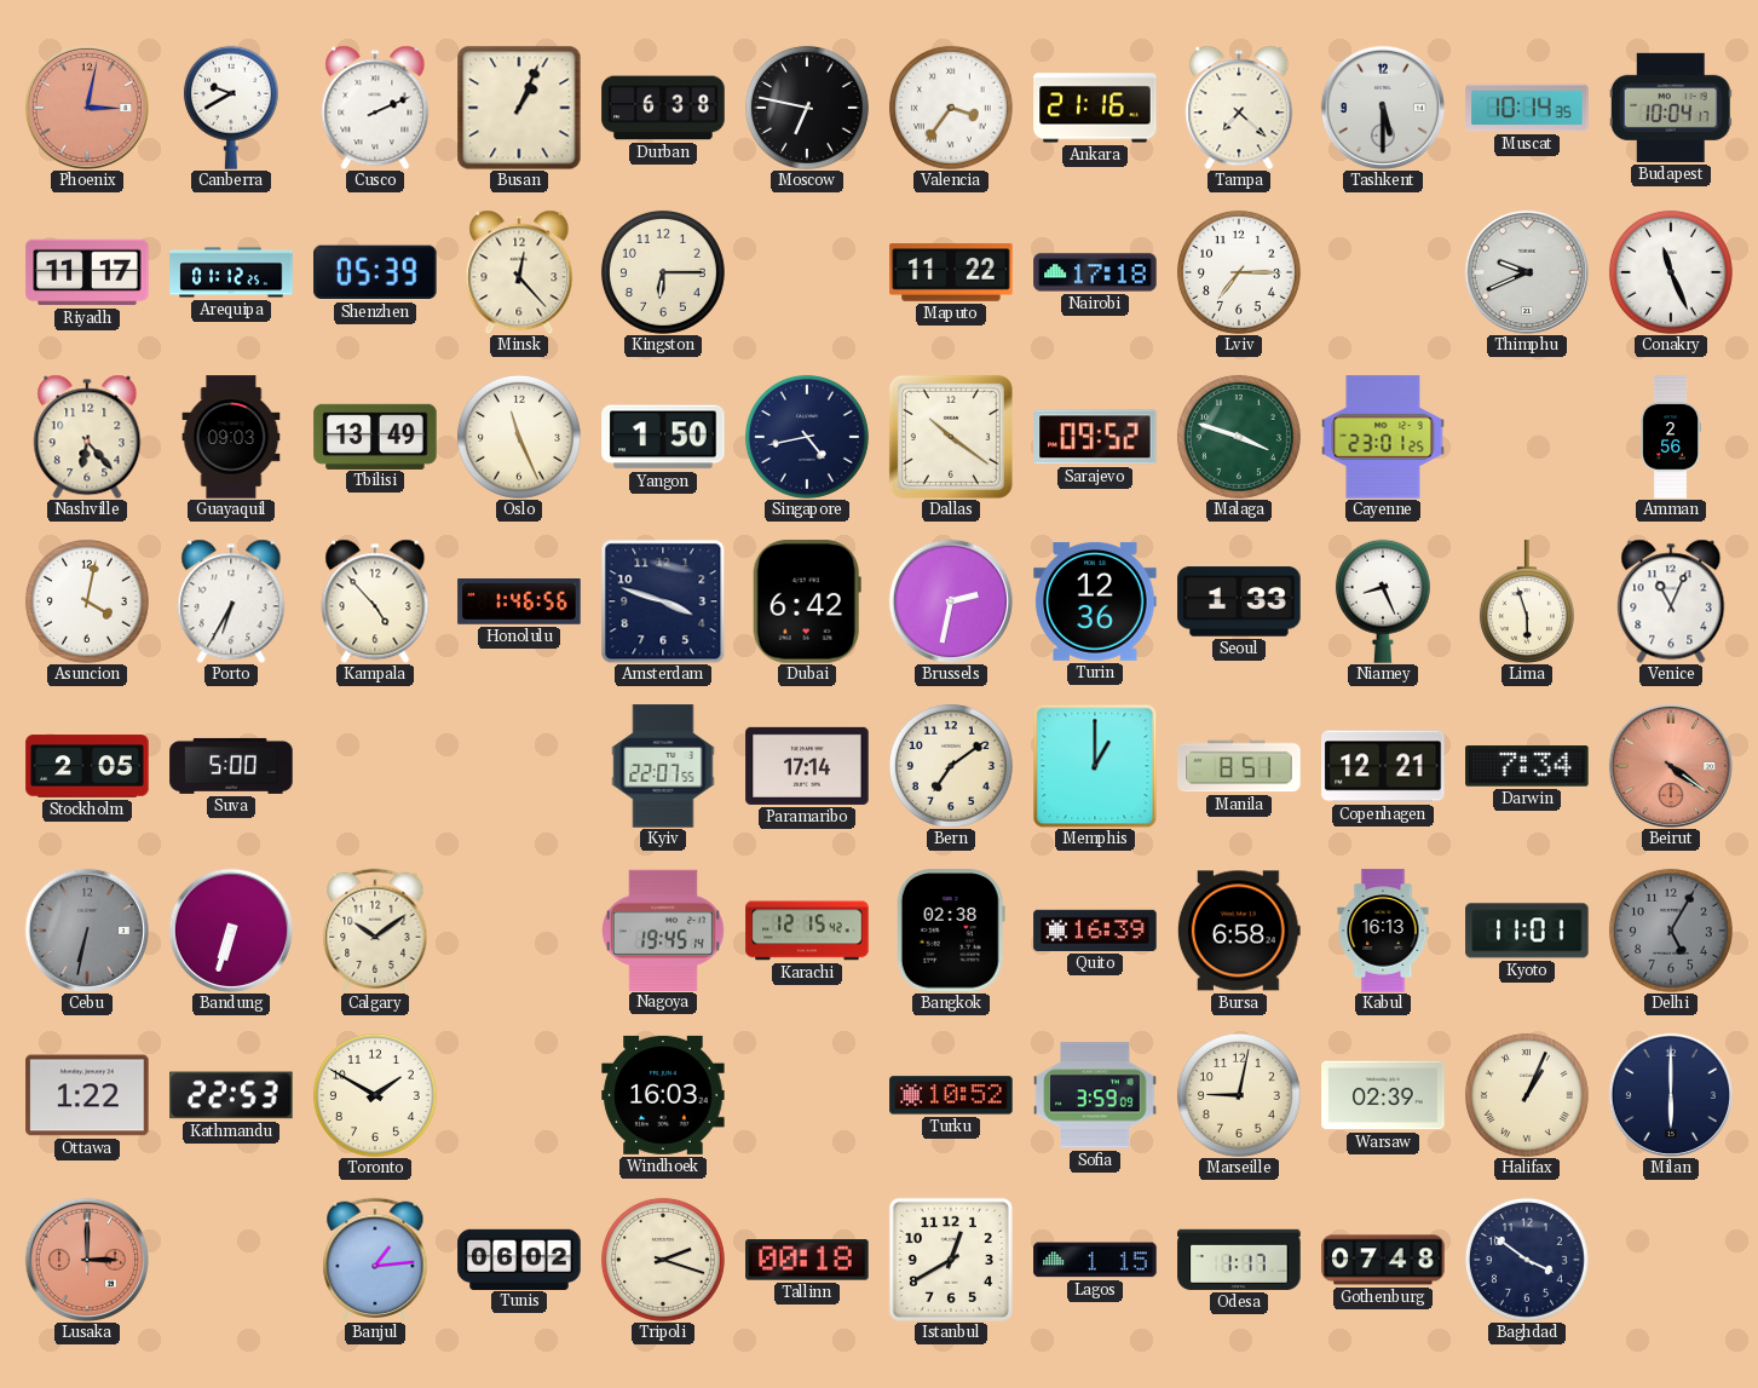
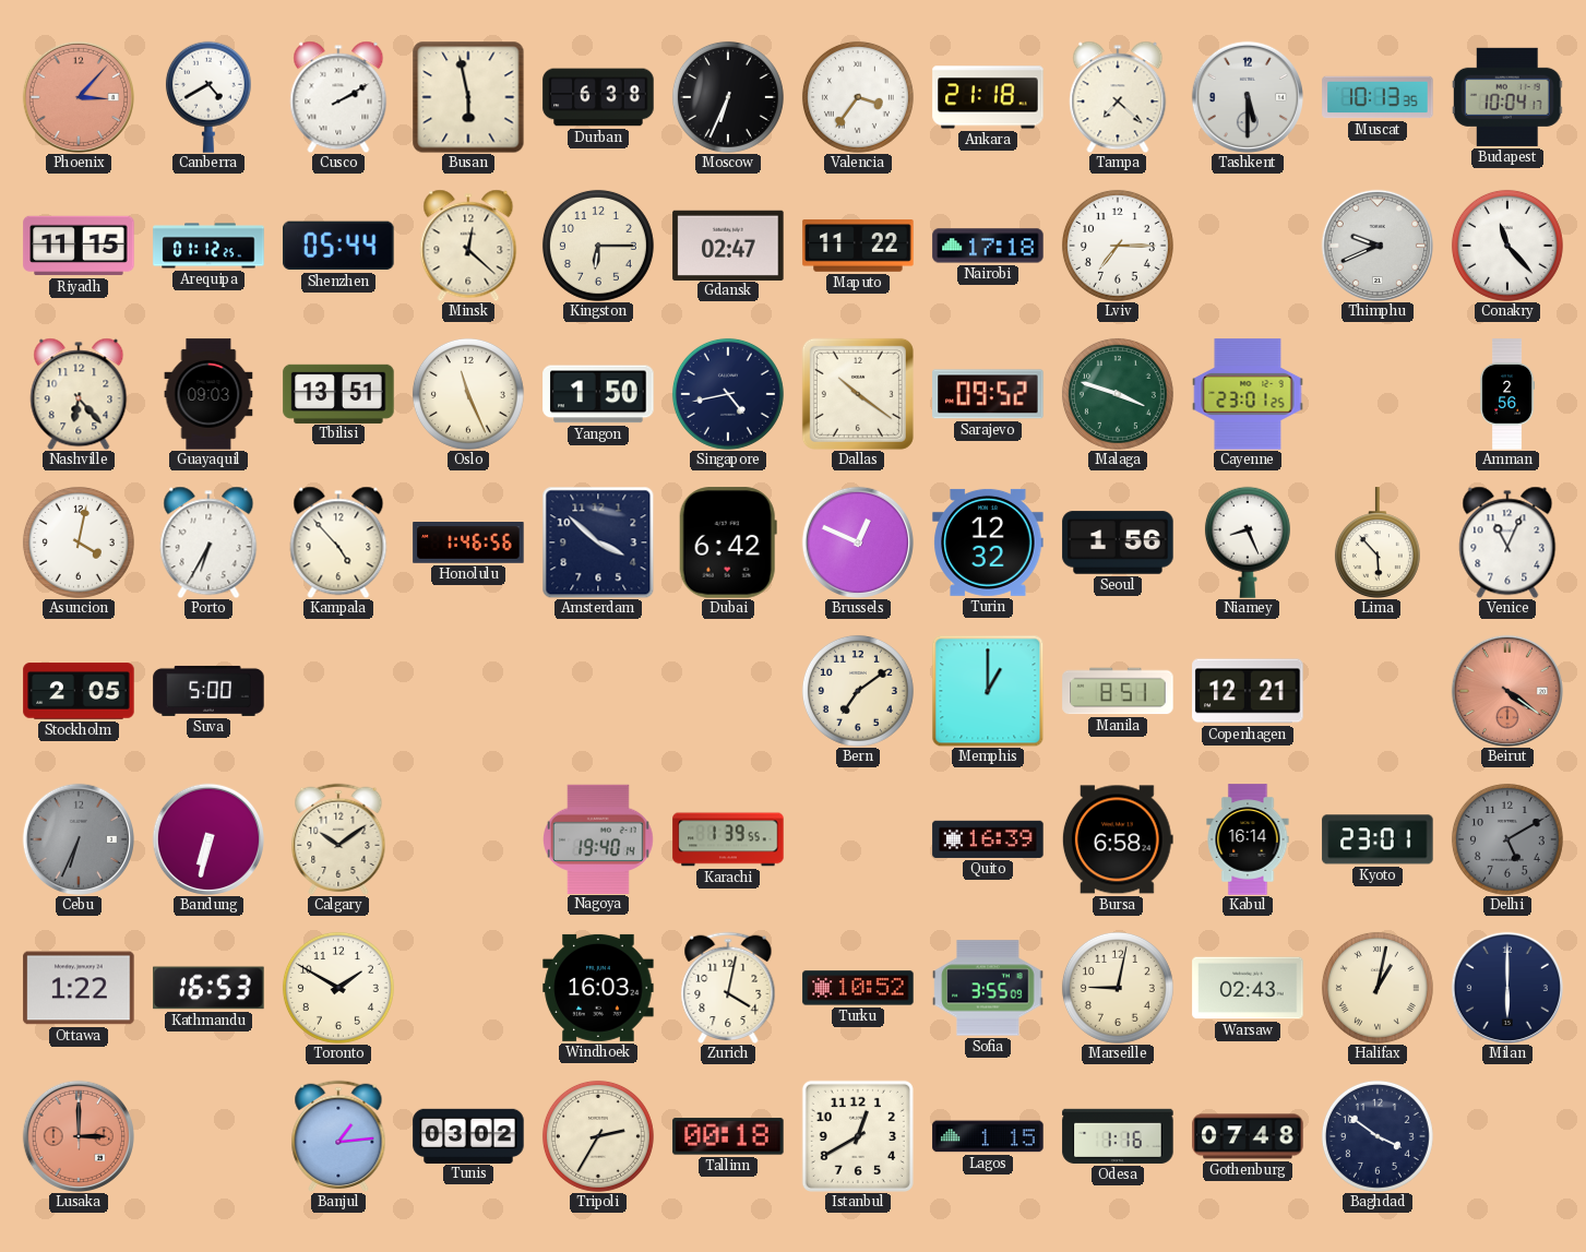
Phoenix: 3:02 -> 3:07
Canberra: 9:40 -> 4:40
Cusco: 2:11 -> 2:10
Busan: 1:04 -> 5:58
Moscow: 6:47 -> 6:34
Ankara: 21:16 -> 21:18
Muscat: 10:14 -> 10:13
Riyadh: 11:17 -> 11:15
Shenzhen: 05:39 -> 05:44
Minsk: 12:23 -> 12:22
Gdansk: none -> 02:47
Conakry: 11:26 -> 11:23
Tbilisi: 13:49 -> 13:51
Amsterdam: 3:48 -> 3:52
Brussels: 2:32 -> 12:49
Turin: 12:36 -> 12:32
Seoul: 1:33 -> 1:56
Lima: 5:57 -> 5:53
Kyiv: 22:07 -> none
Paramaribo: 17:14 -> none
Darwin: 7:34 -> none
Cebu: 6:32 -> 6:34
Bandung: 6:33 -> 6:32
Nagoya: 19:45 -> 19:40
Karachi: 12:15 -> 1:39
Bangkok: 02:38 -> none
Kabul: 16:13 -> 16:14
Kyoto: 11:01 -> 23:01
Delhi: 5:05 -> 5:10
Kathmandu: 22:53 -> 16:53
Zurich: none -> 4:02
Sofia: 3:59 -> 3:55
Warsaw: 02:39 -> 02:43
Halifax: 1:04 -> 1:02
Tunis: 06:02 -> 03:02
Tripoli: 2:18 -> 2:35
Odesa: 1:17 -> 1:16
